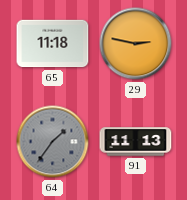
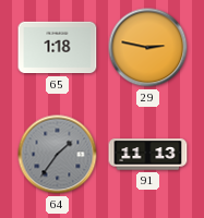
65: 11:18 -> 1:18
